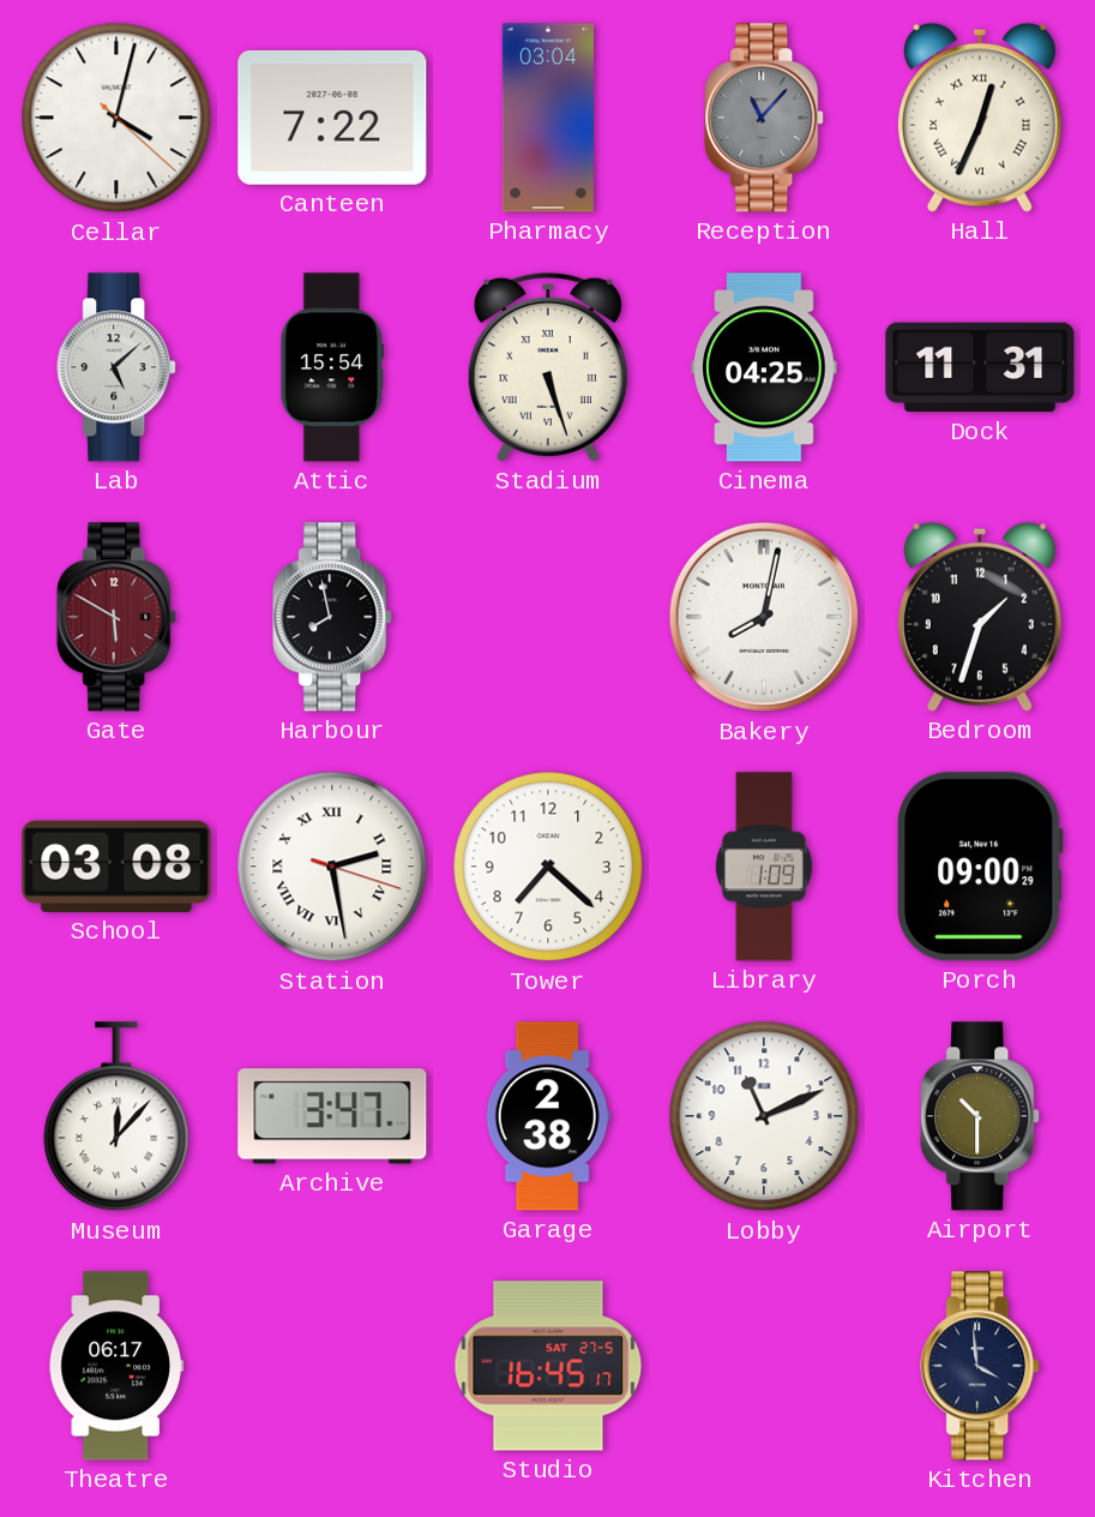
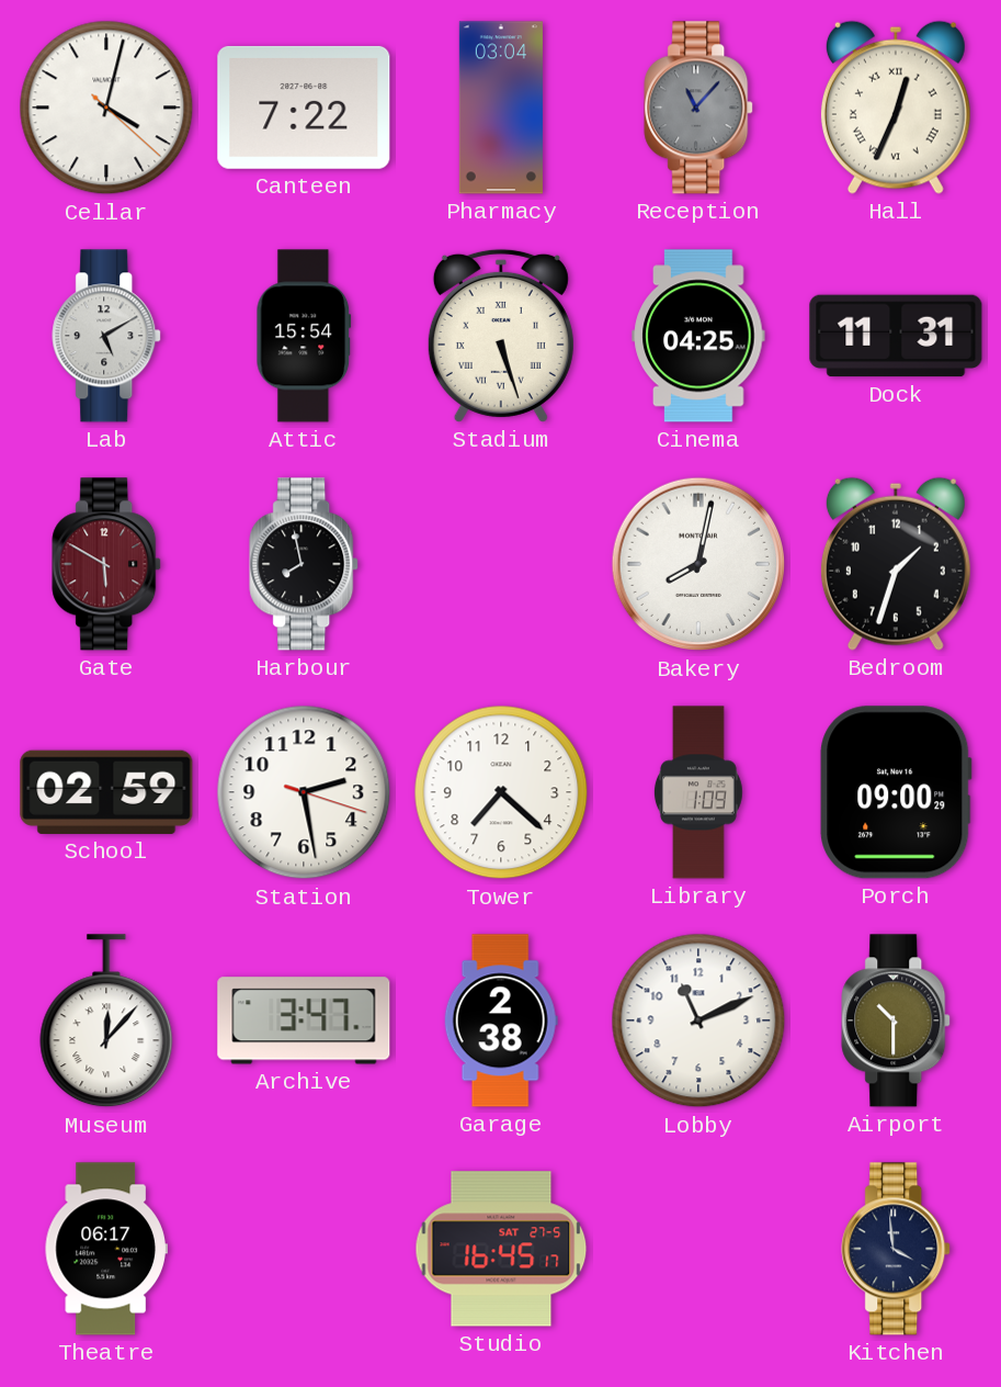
Lab: 5:08 -> 5:10
School: 03:08 -> 02:59
Station numerals: Roman -> Arabic
